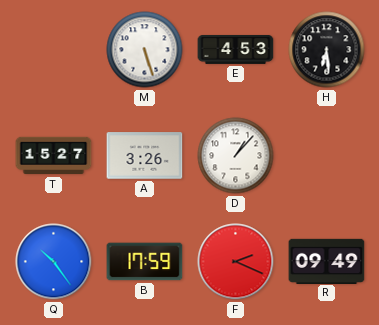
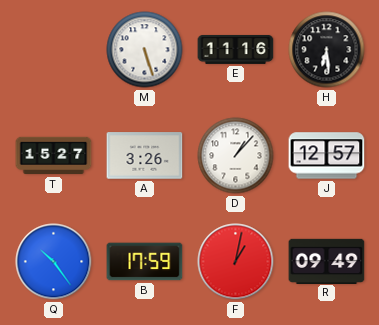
E: 4:53 -> 11:16
J: none -> 12:57
F: 2:19 -> 1:02
